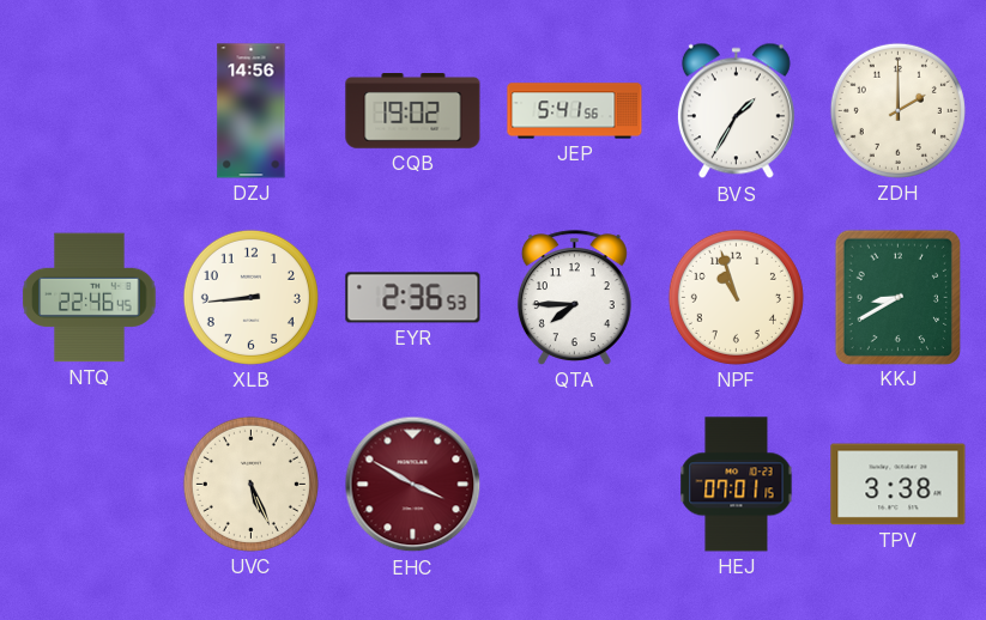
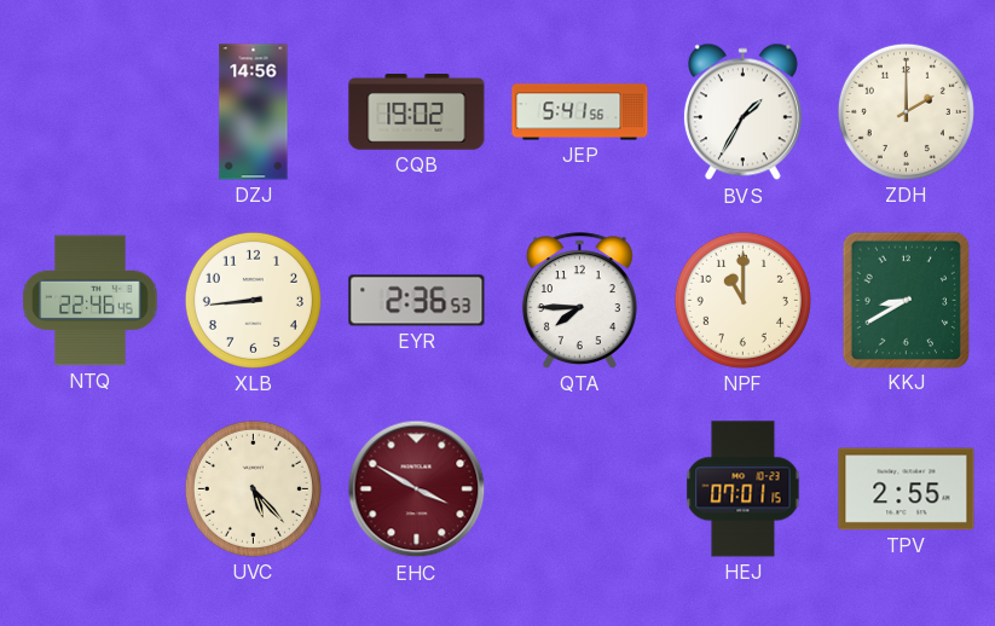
NPF: 10:57 -> 11:00
UVC: 5:26 -> 5:23
TPV: 3:38 -> 2:55
